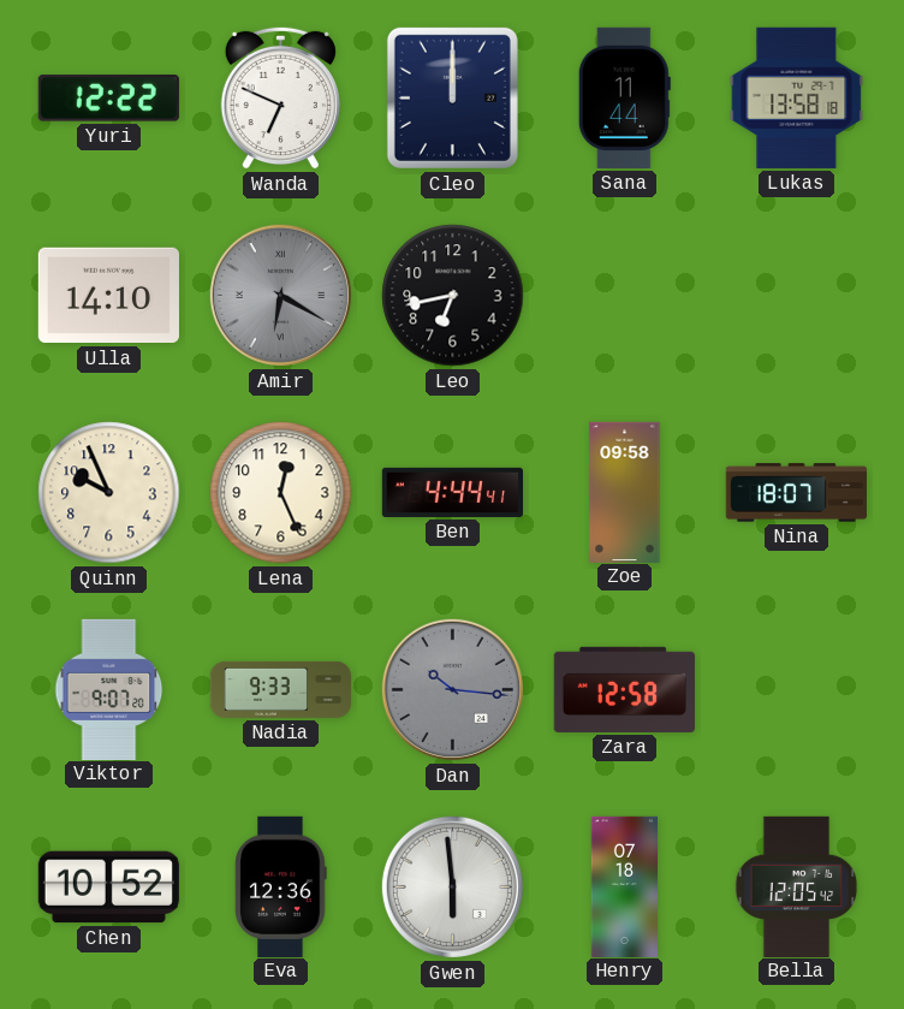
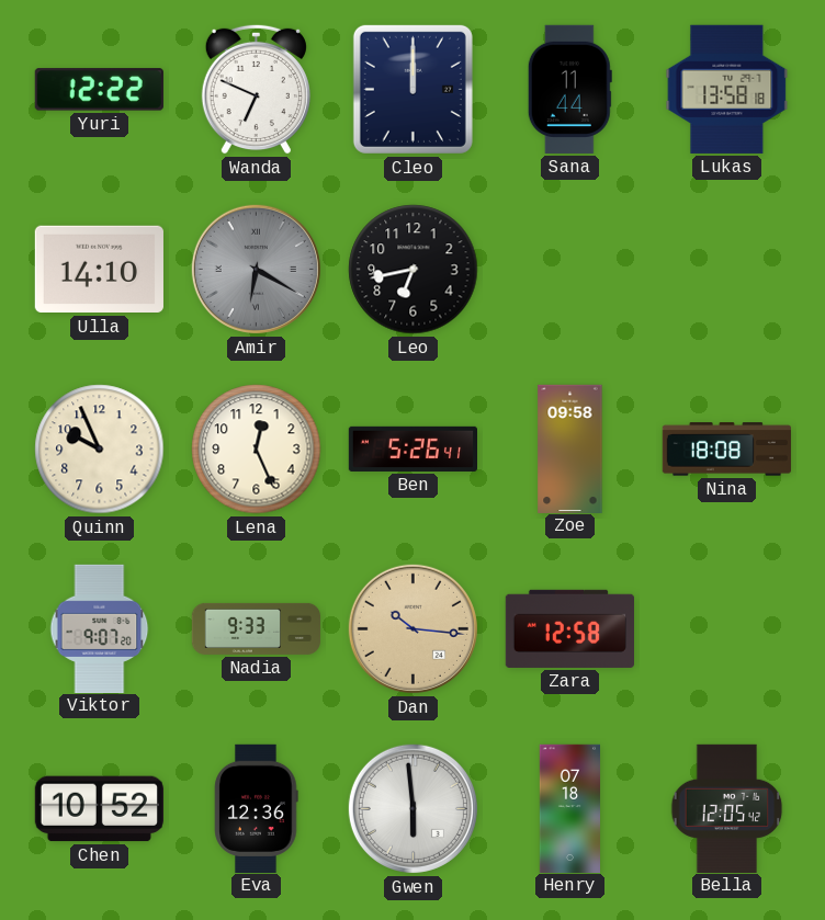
Ben: 4:44 -> 5:26
Nina: 18:07 -> 18:08
Dan dial: grey -> champagne
